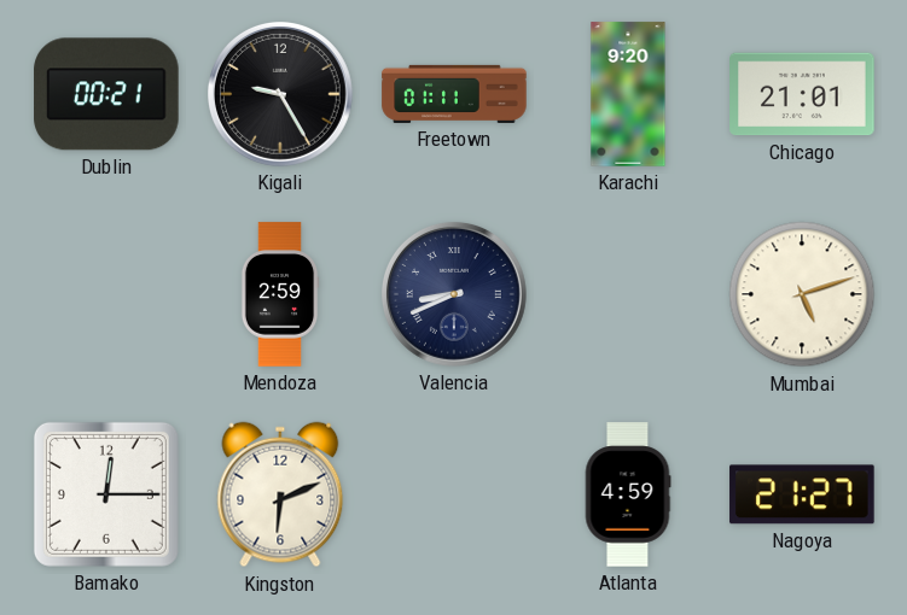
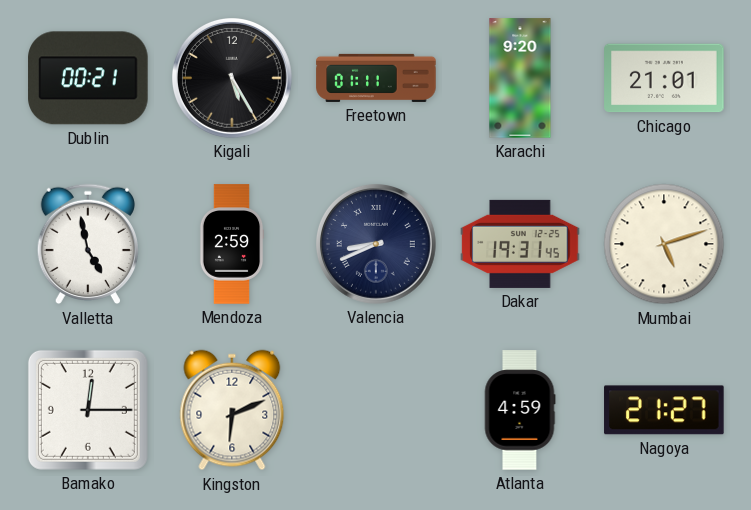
Kigali: 9:25 -> 5:25
Valletta: none -> 4:58
Dakar: none -> 19:31
